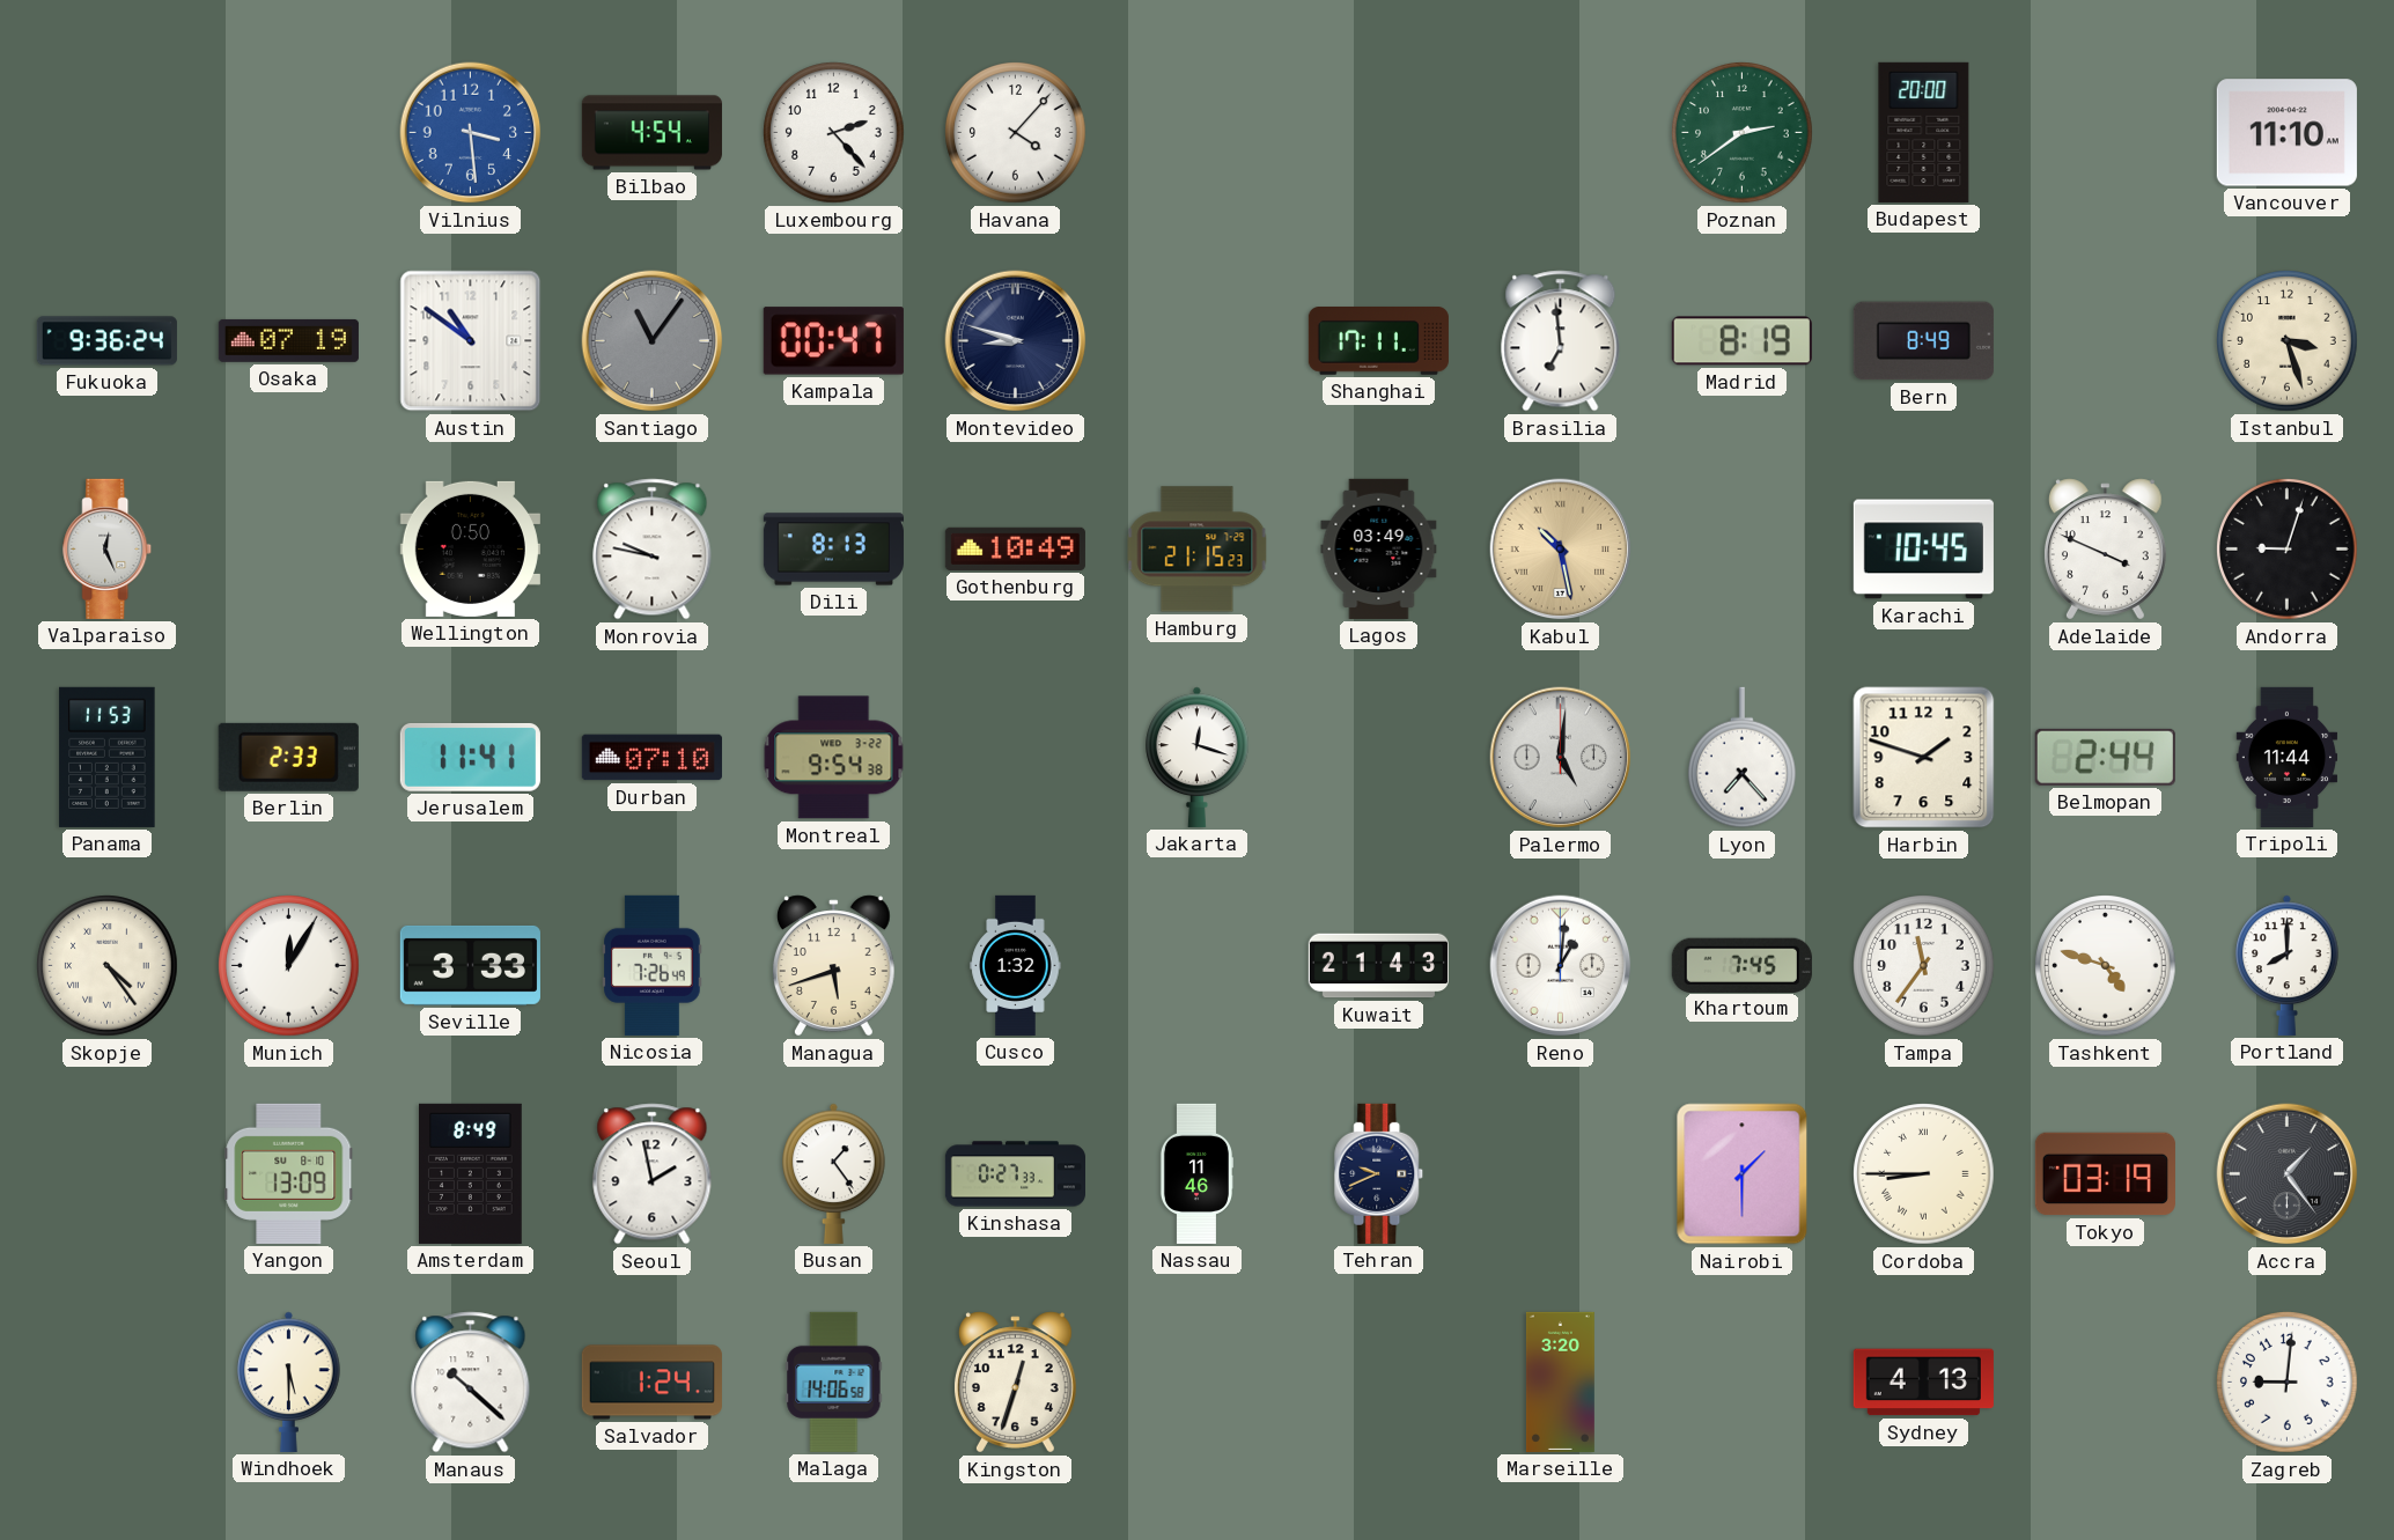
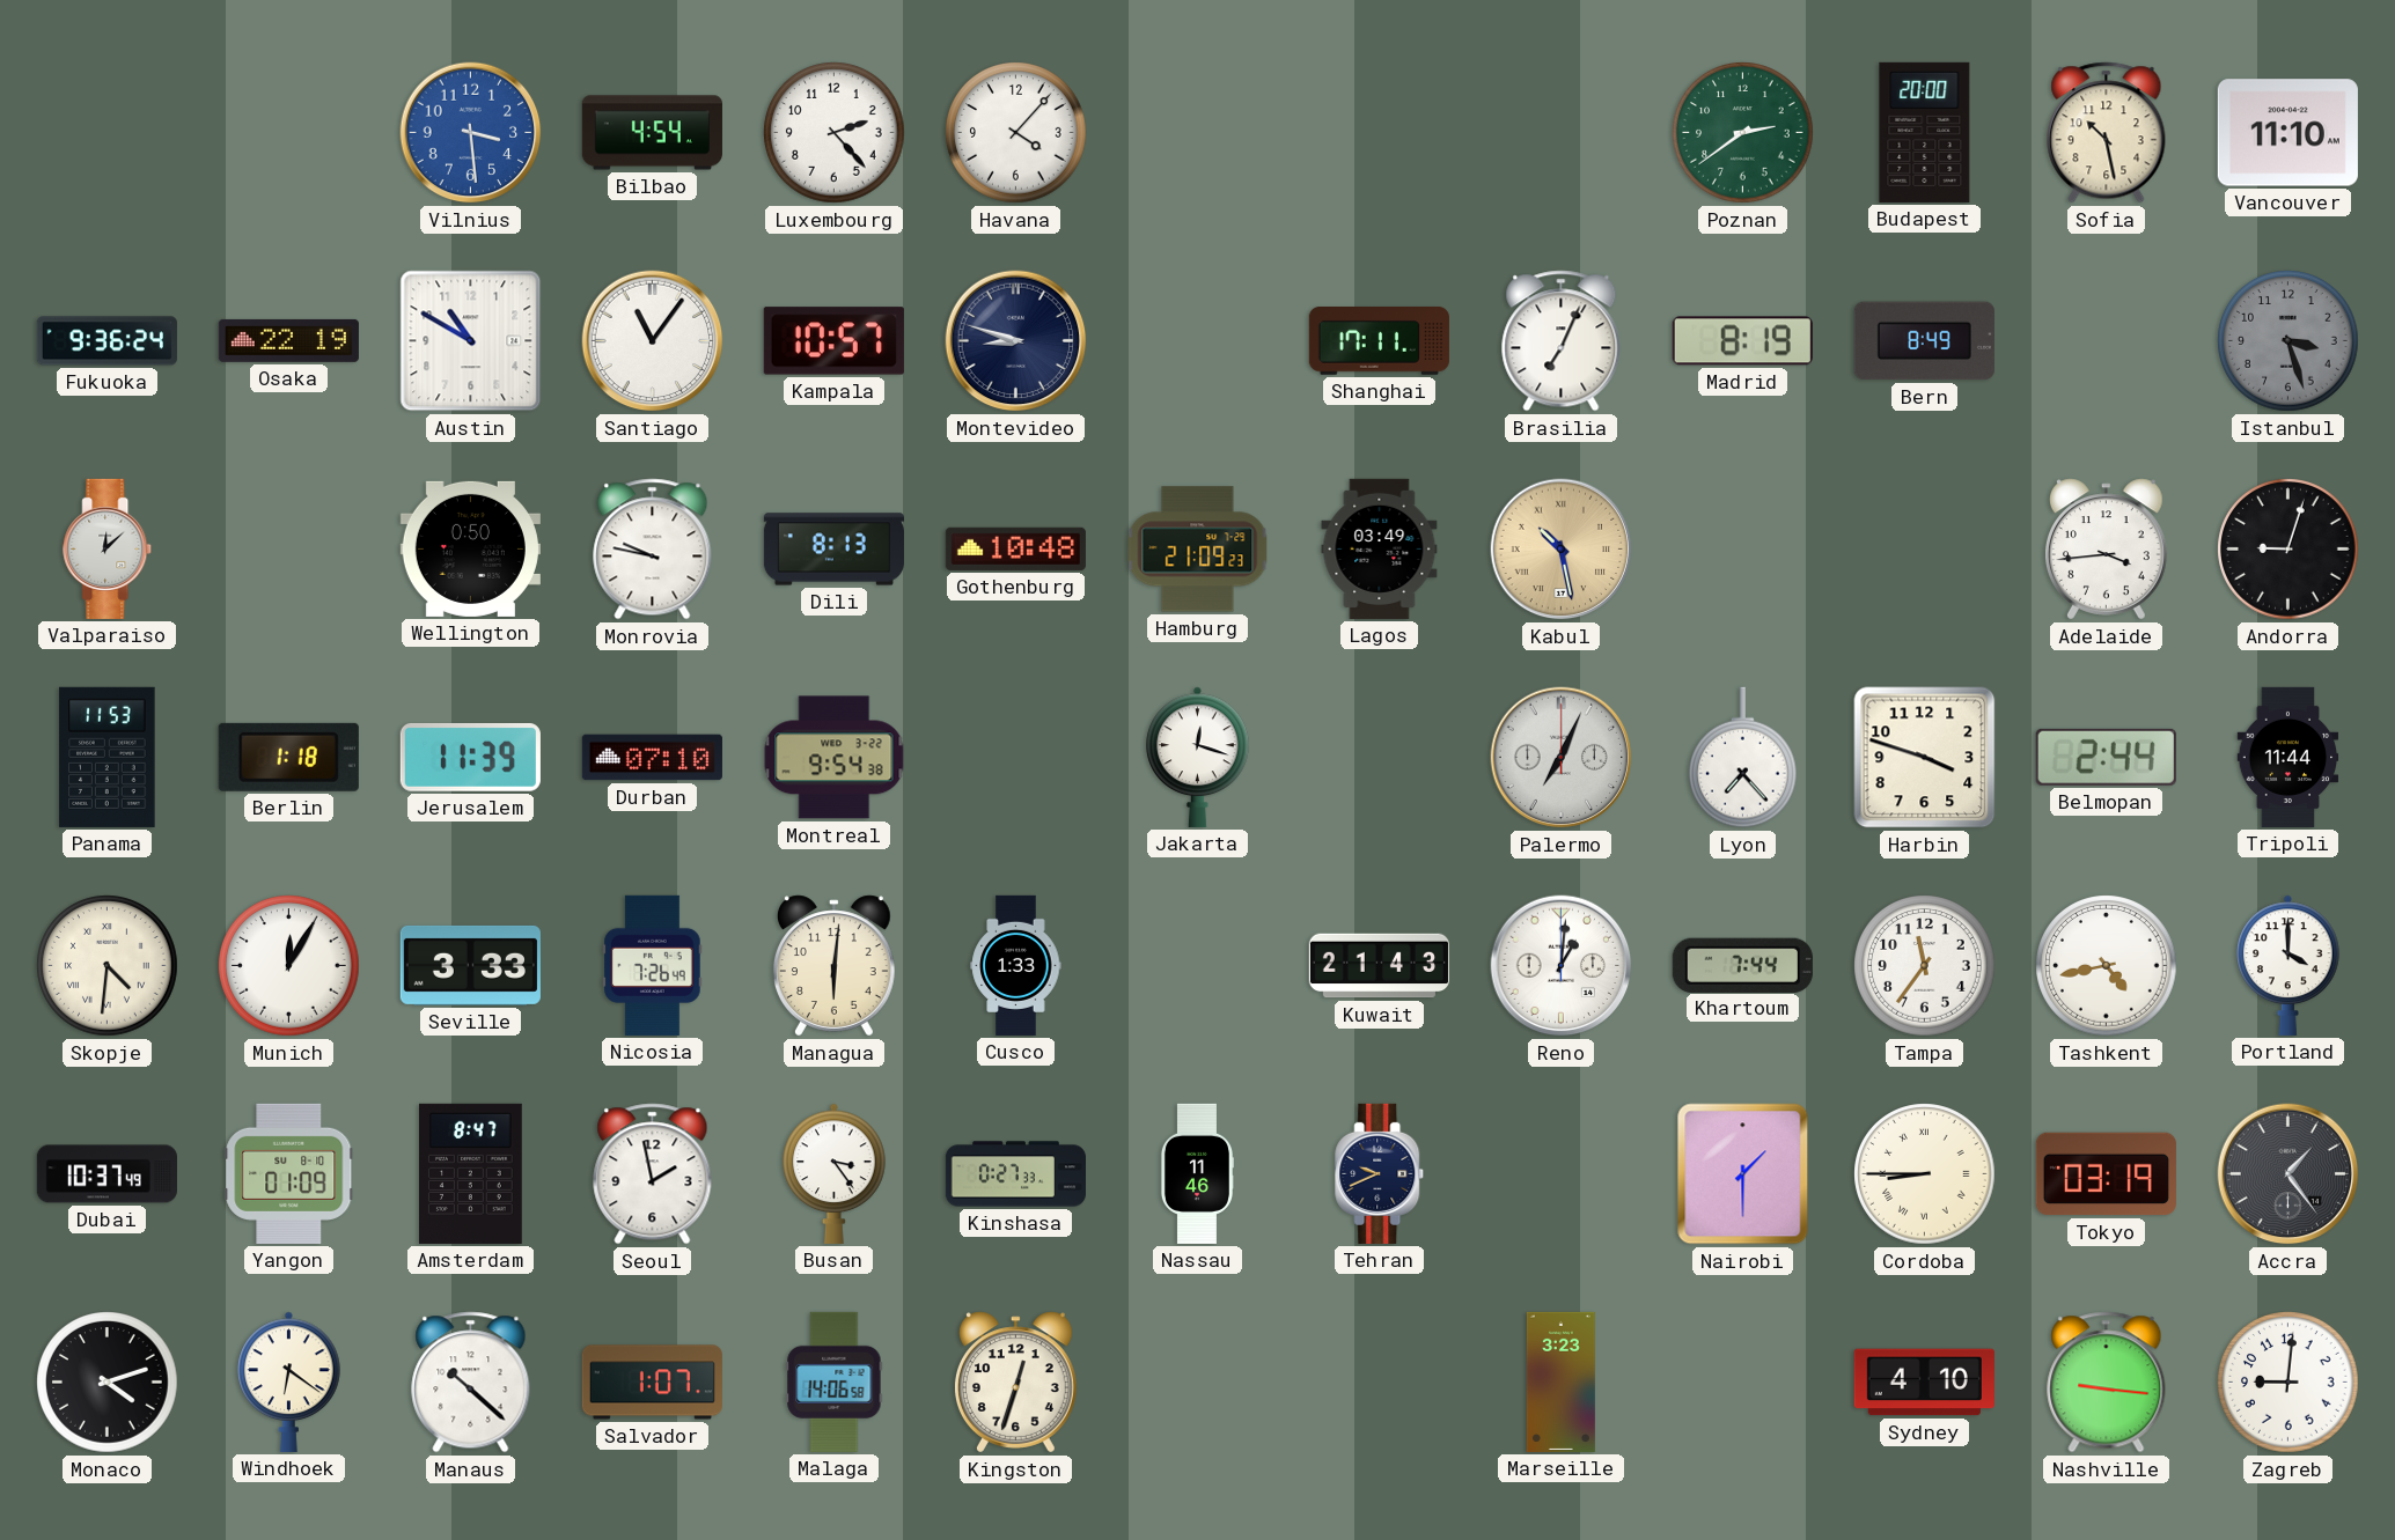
Sofia: none -> 10:28
Osaka: 07:19 -> 22:19
Austin: 10:51 -> 10:50
Santiago dial: grey -> white
Kampala: 00:47 -> 10:57
Brasilia: 6:59 -> 7:04
Istanbul dial: cream -> grey
Valparaiso: 12:26 -> 12:08
Gothenburg: 10:49 -> 10:48
Hamburg: 21:15 -> 21:09
Karachi: 10:45 -> none
Adelaide: 3:49 -> 3:44
Berlin: 2:33 -> 1:18
Jerusalem: 11:41 -> 11:39
Palermo: 5:01 -> 7:04
Harbin: 1:48 -> 3:48
Skopje: 4:24 -> 4:31
Managua: 5:42 -> 6:01
Cusco: 1:32 -> 1:33
Khartoum: 7:45 -> 7:44
Tashkent: 4:48 -> 4:43
Portland: 8:00 -> 4:00
Dubai: none -> 10:37
Yangon: 13:09 -> 01:09
Amsterdam: 8:49 -> 8:47
Busan: 1:24 -> 3:24
Monaco: none -> 4:12
Windhoek: 5:30 -> 6:21
Salvador: 1:24 -> 1:07
Marseille: 3:20 -> 3:23
Sydney: 4:13 -> 4:10
Nashville: none -> 9:16
